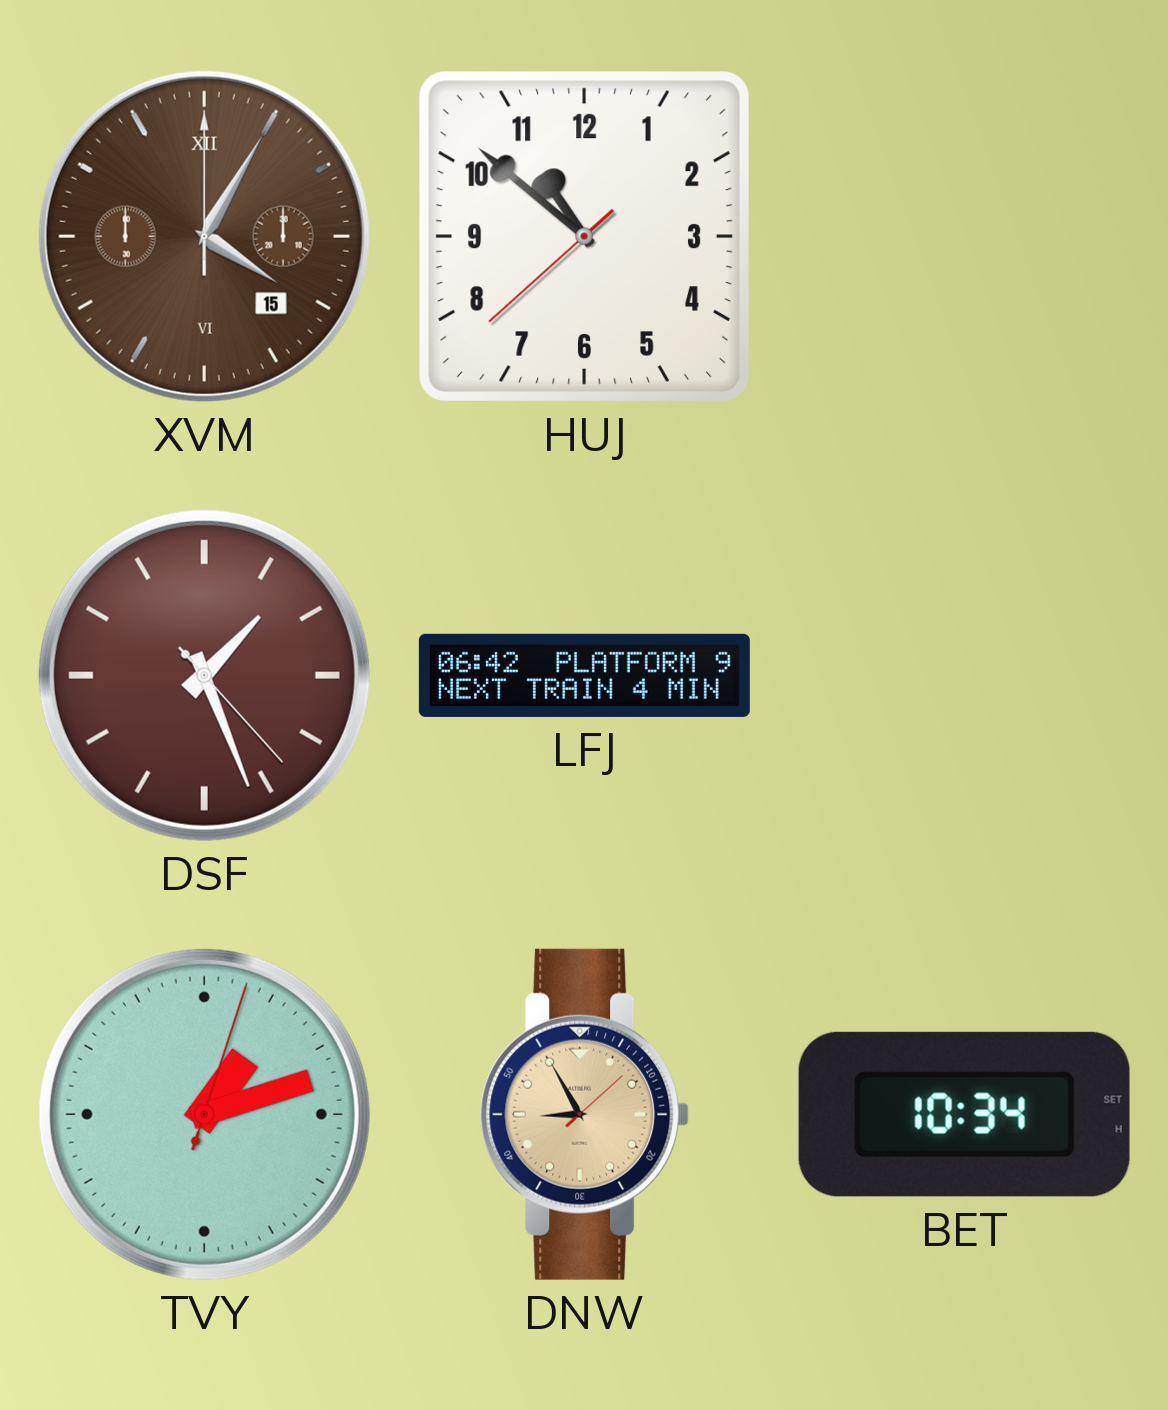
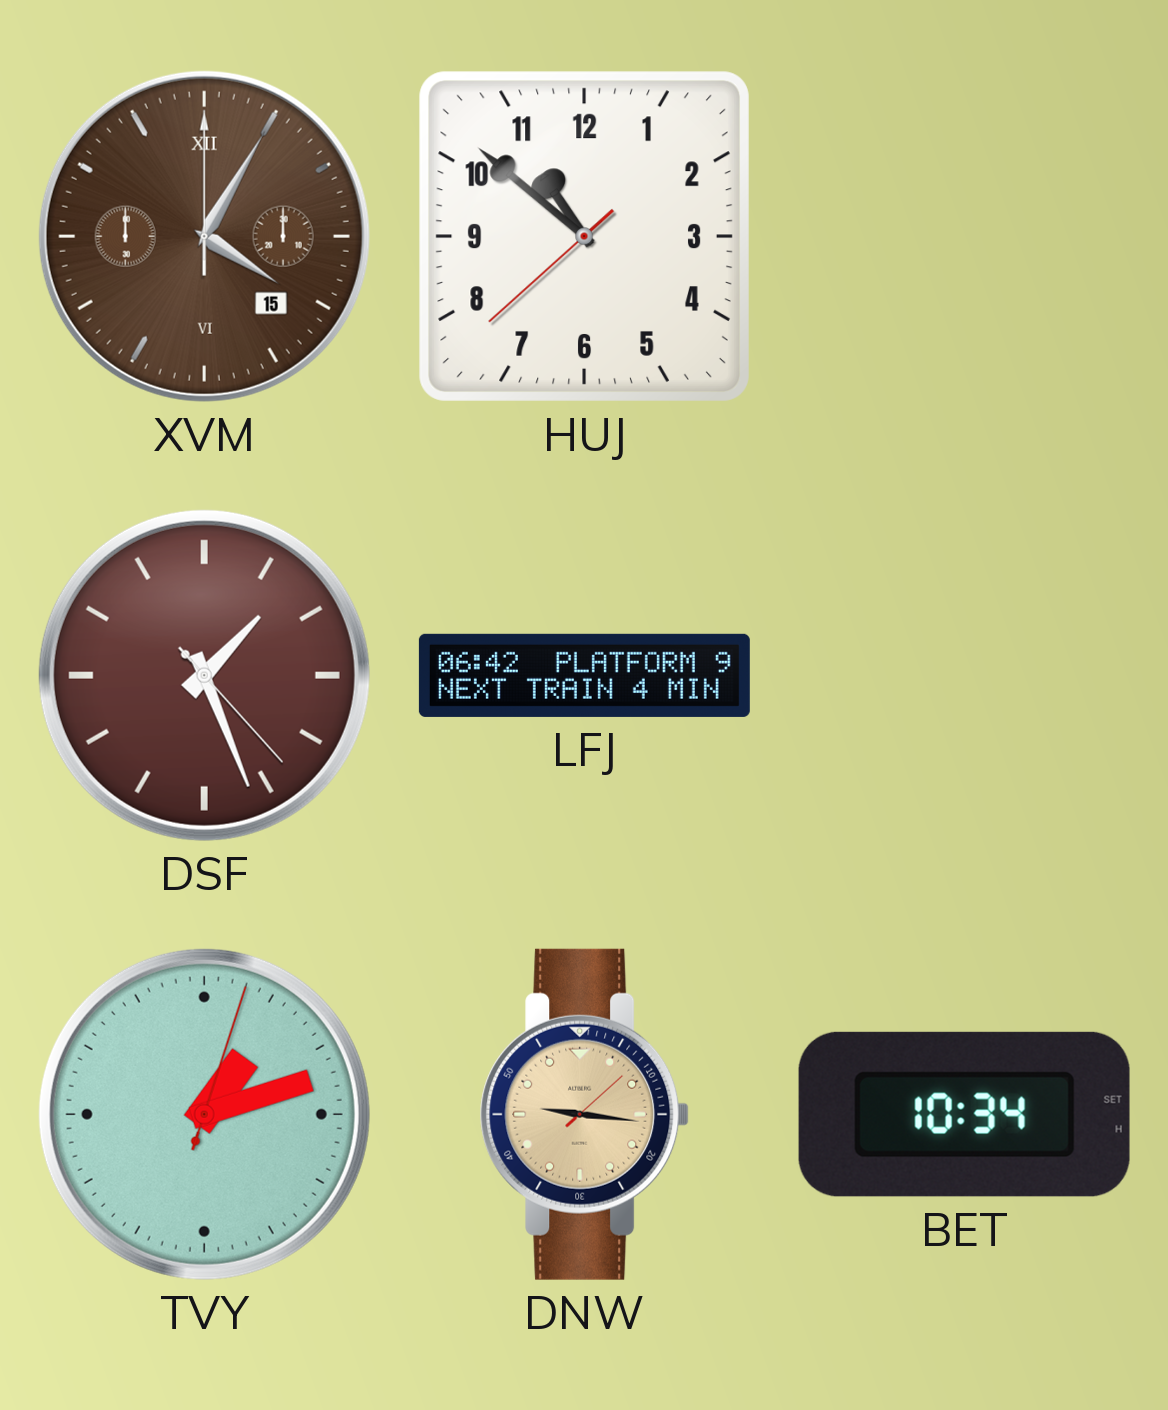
DNW: 8:55 -> 9:16
